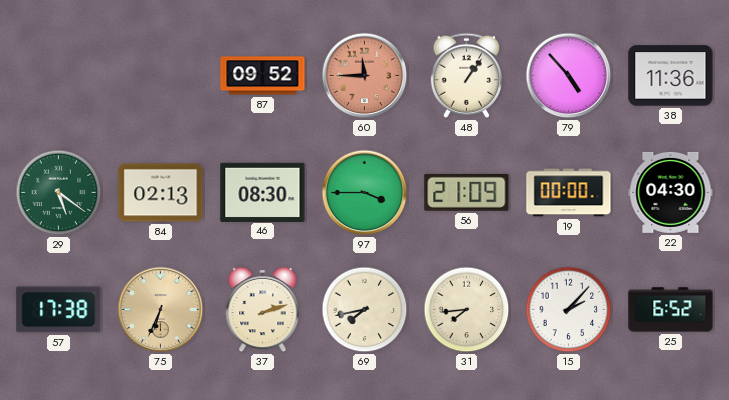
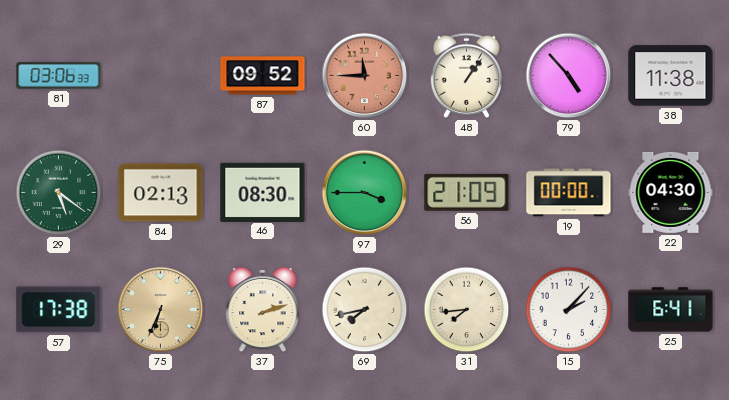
81: none -> 03:06
38: 11:36 -> 11:38
25: 6:52 -> 6:41
